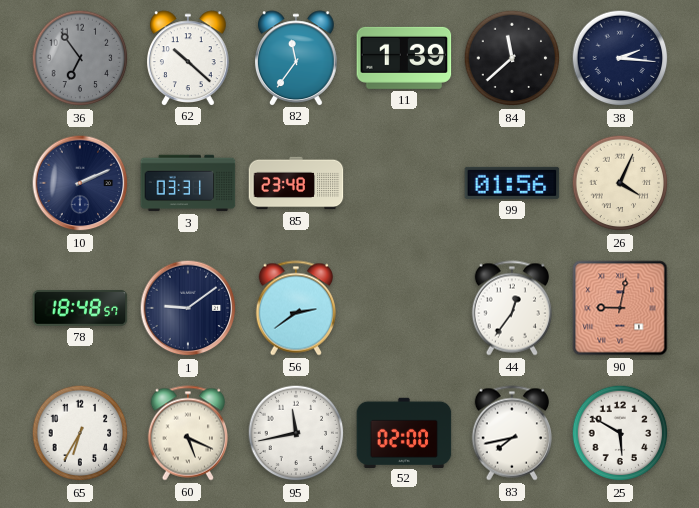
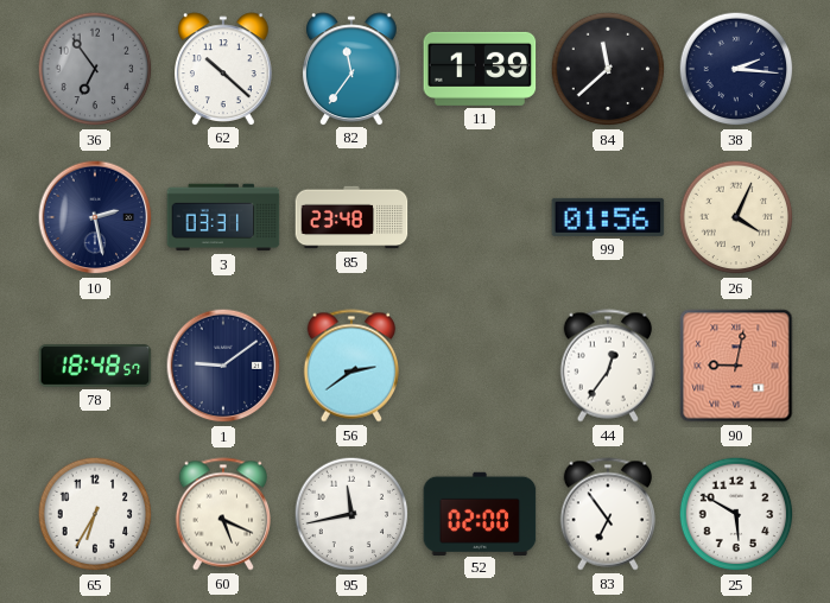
10: 2:11 -> 2:28
83: 7:43 -> 6:54
